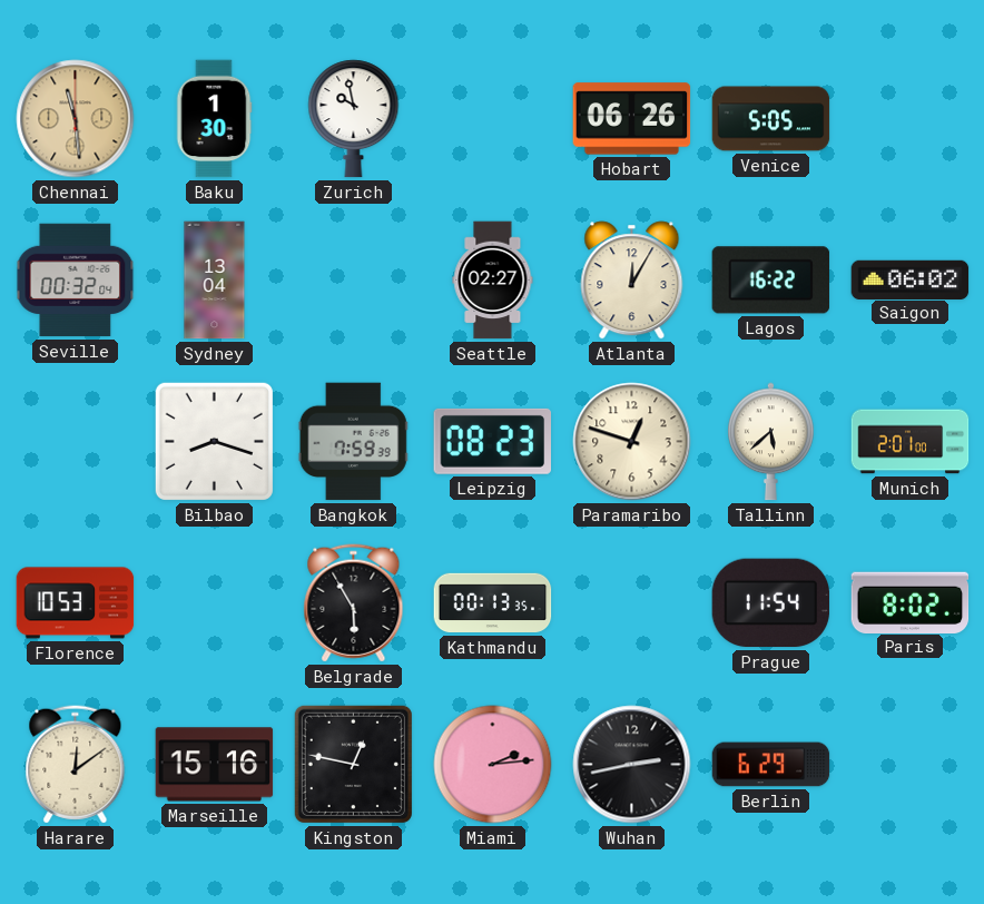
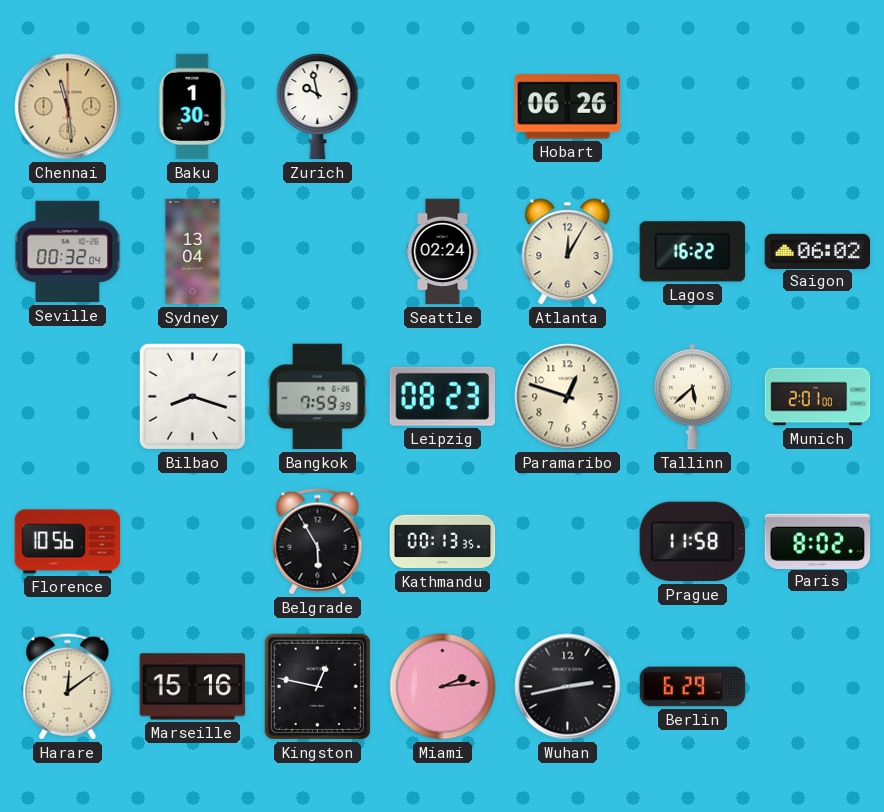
Venice: 5:05 -> none
Seattle: 02:27 -> 02:24
Florence: 10:53 -> 10:56
Prague: 11:54 -> 11:58
